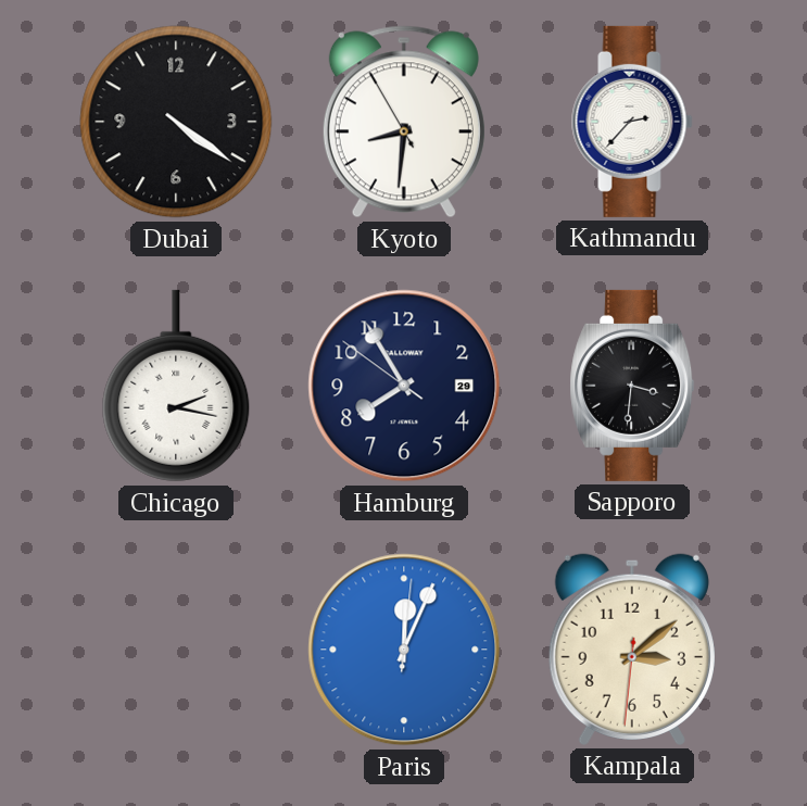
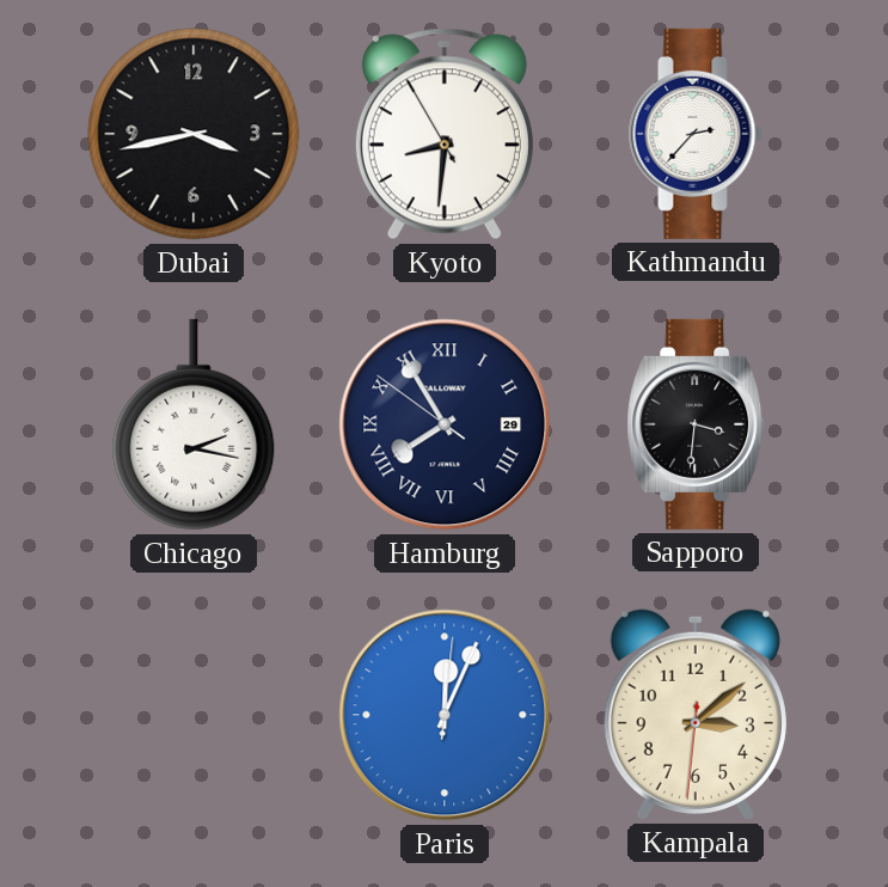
Dubai: 4:21 -> 3:43
Hamburg numerals: Arabic -> Roman
